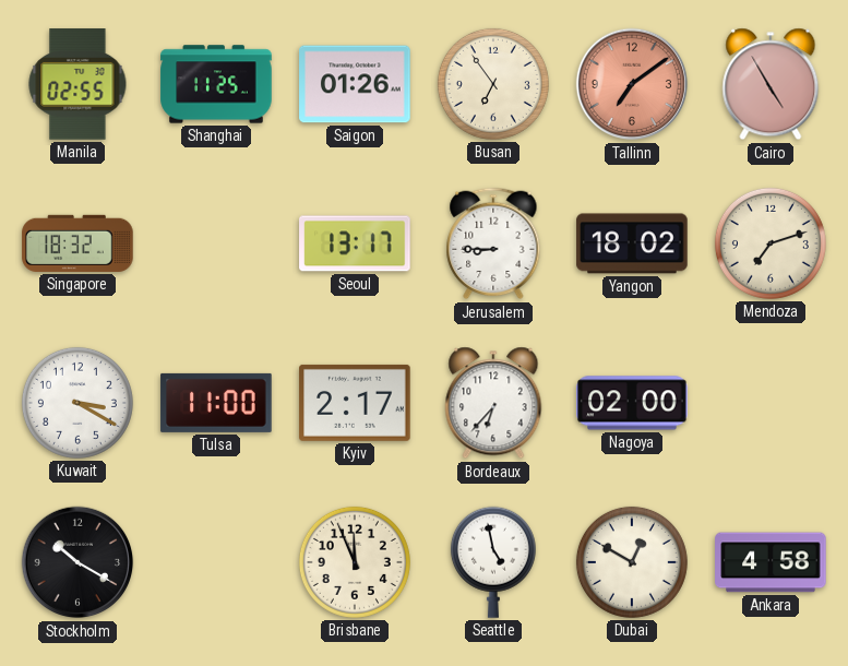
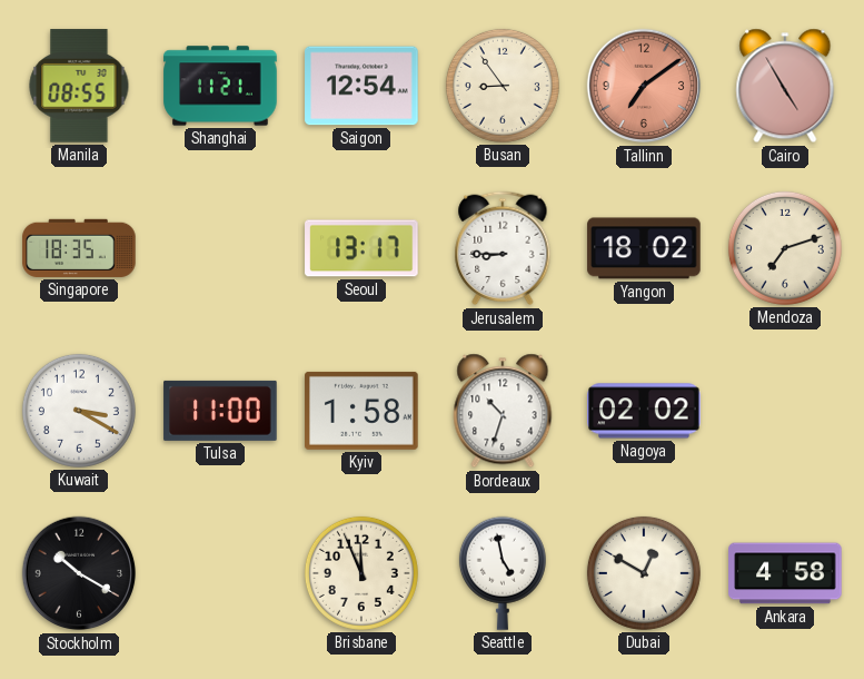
Manila: 02:55 -> 08:55
Shanghai: 11:25 -> 11:21
Saigon: 01:26 -> 12:54
Busan: 6:54 -> 8:54
Singapore: 18:32 -> 18:35
Kyiv: 2:17 -> 1:58
Bordeaux: 6:37 -> 10:33
Nagoya: 02:00 -> 02:02
